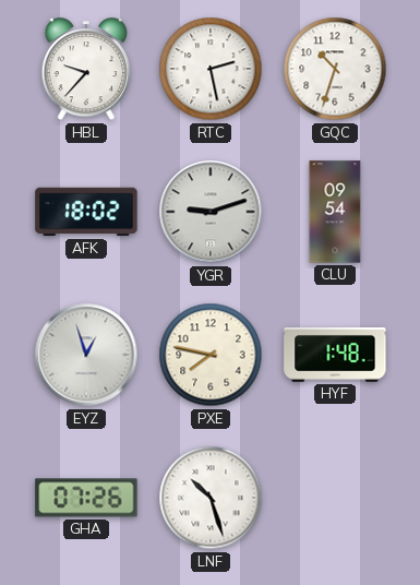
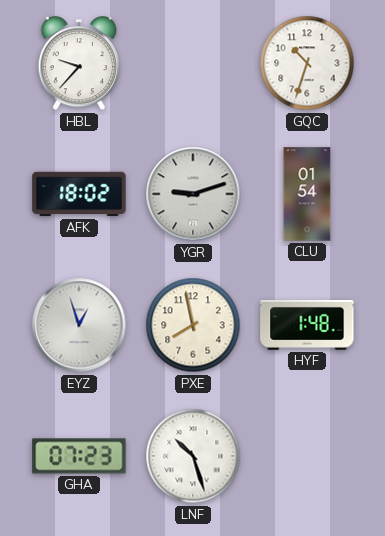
RTC: 2:28 -> none
CLU: 09:54 -> 01:54
PXE: 7:47 -> 7:58
GHA: 07:26 -> 07:23
